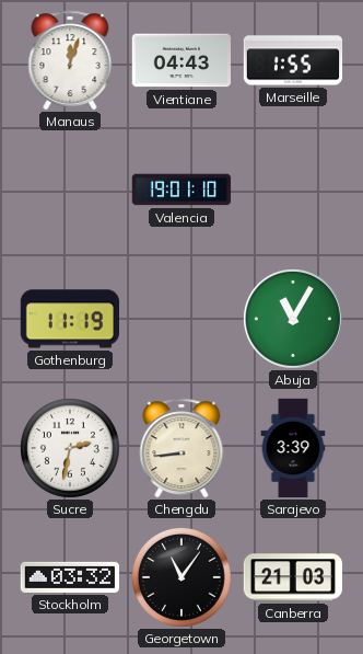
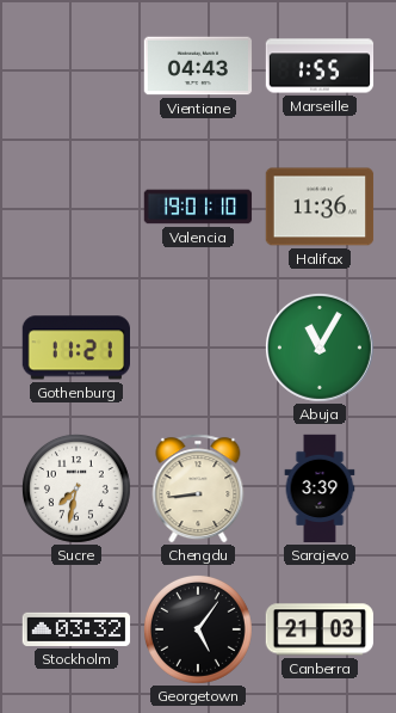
Manaus: 12:03 -> none
Halifax: none -> 11:36
Gothenburg: 11:19 -> 11:21
Sucre: 2:32 -> 7:32
Georgetown: 11:06 -> 5:06
